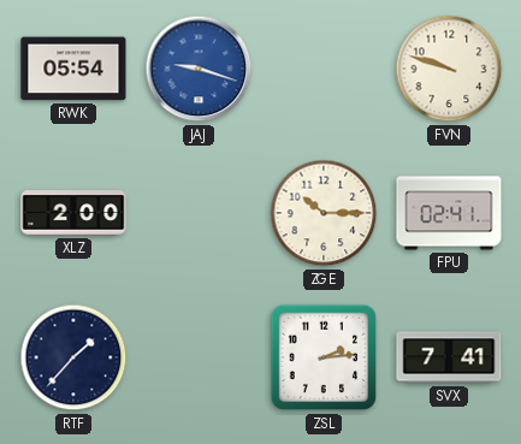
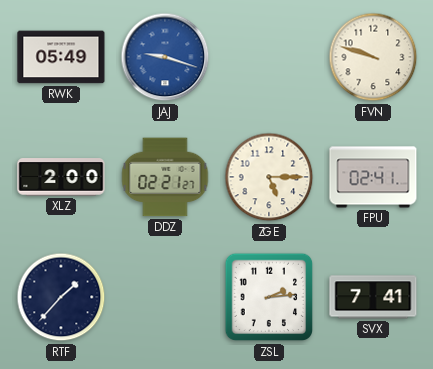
RWK: 05:54 -> 05:49
DDZ: none -> 02:21
ZGE: 10:15 -> 5:15
